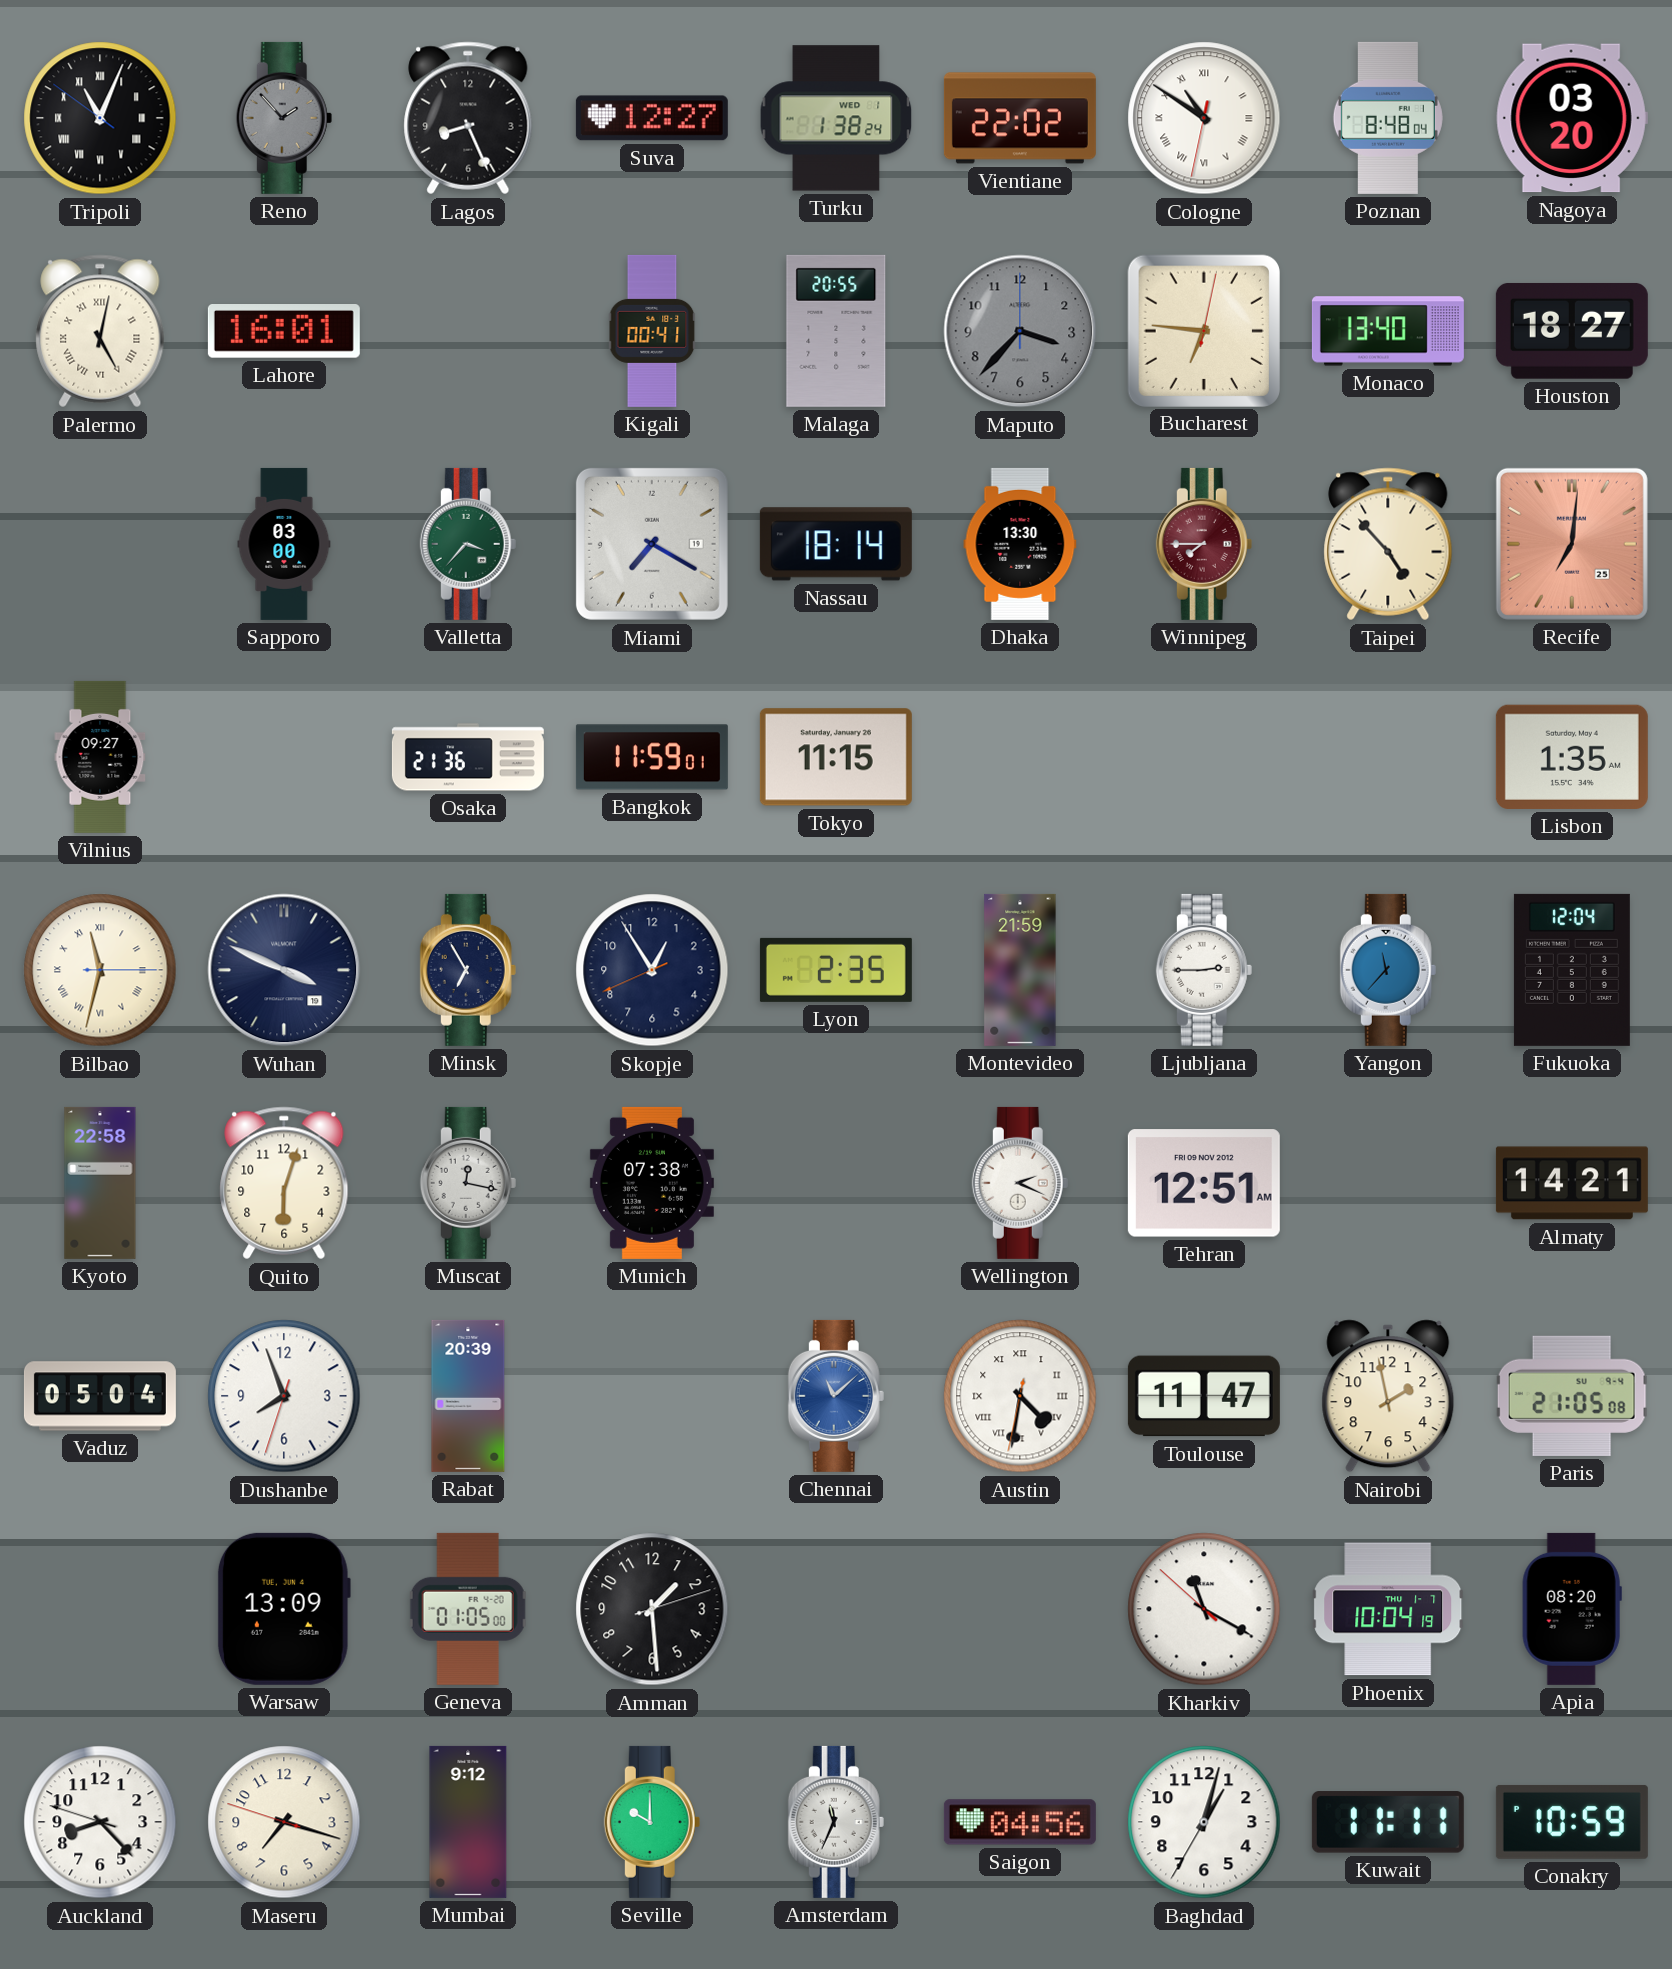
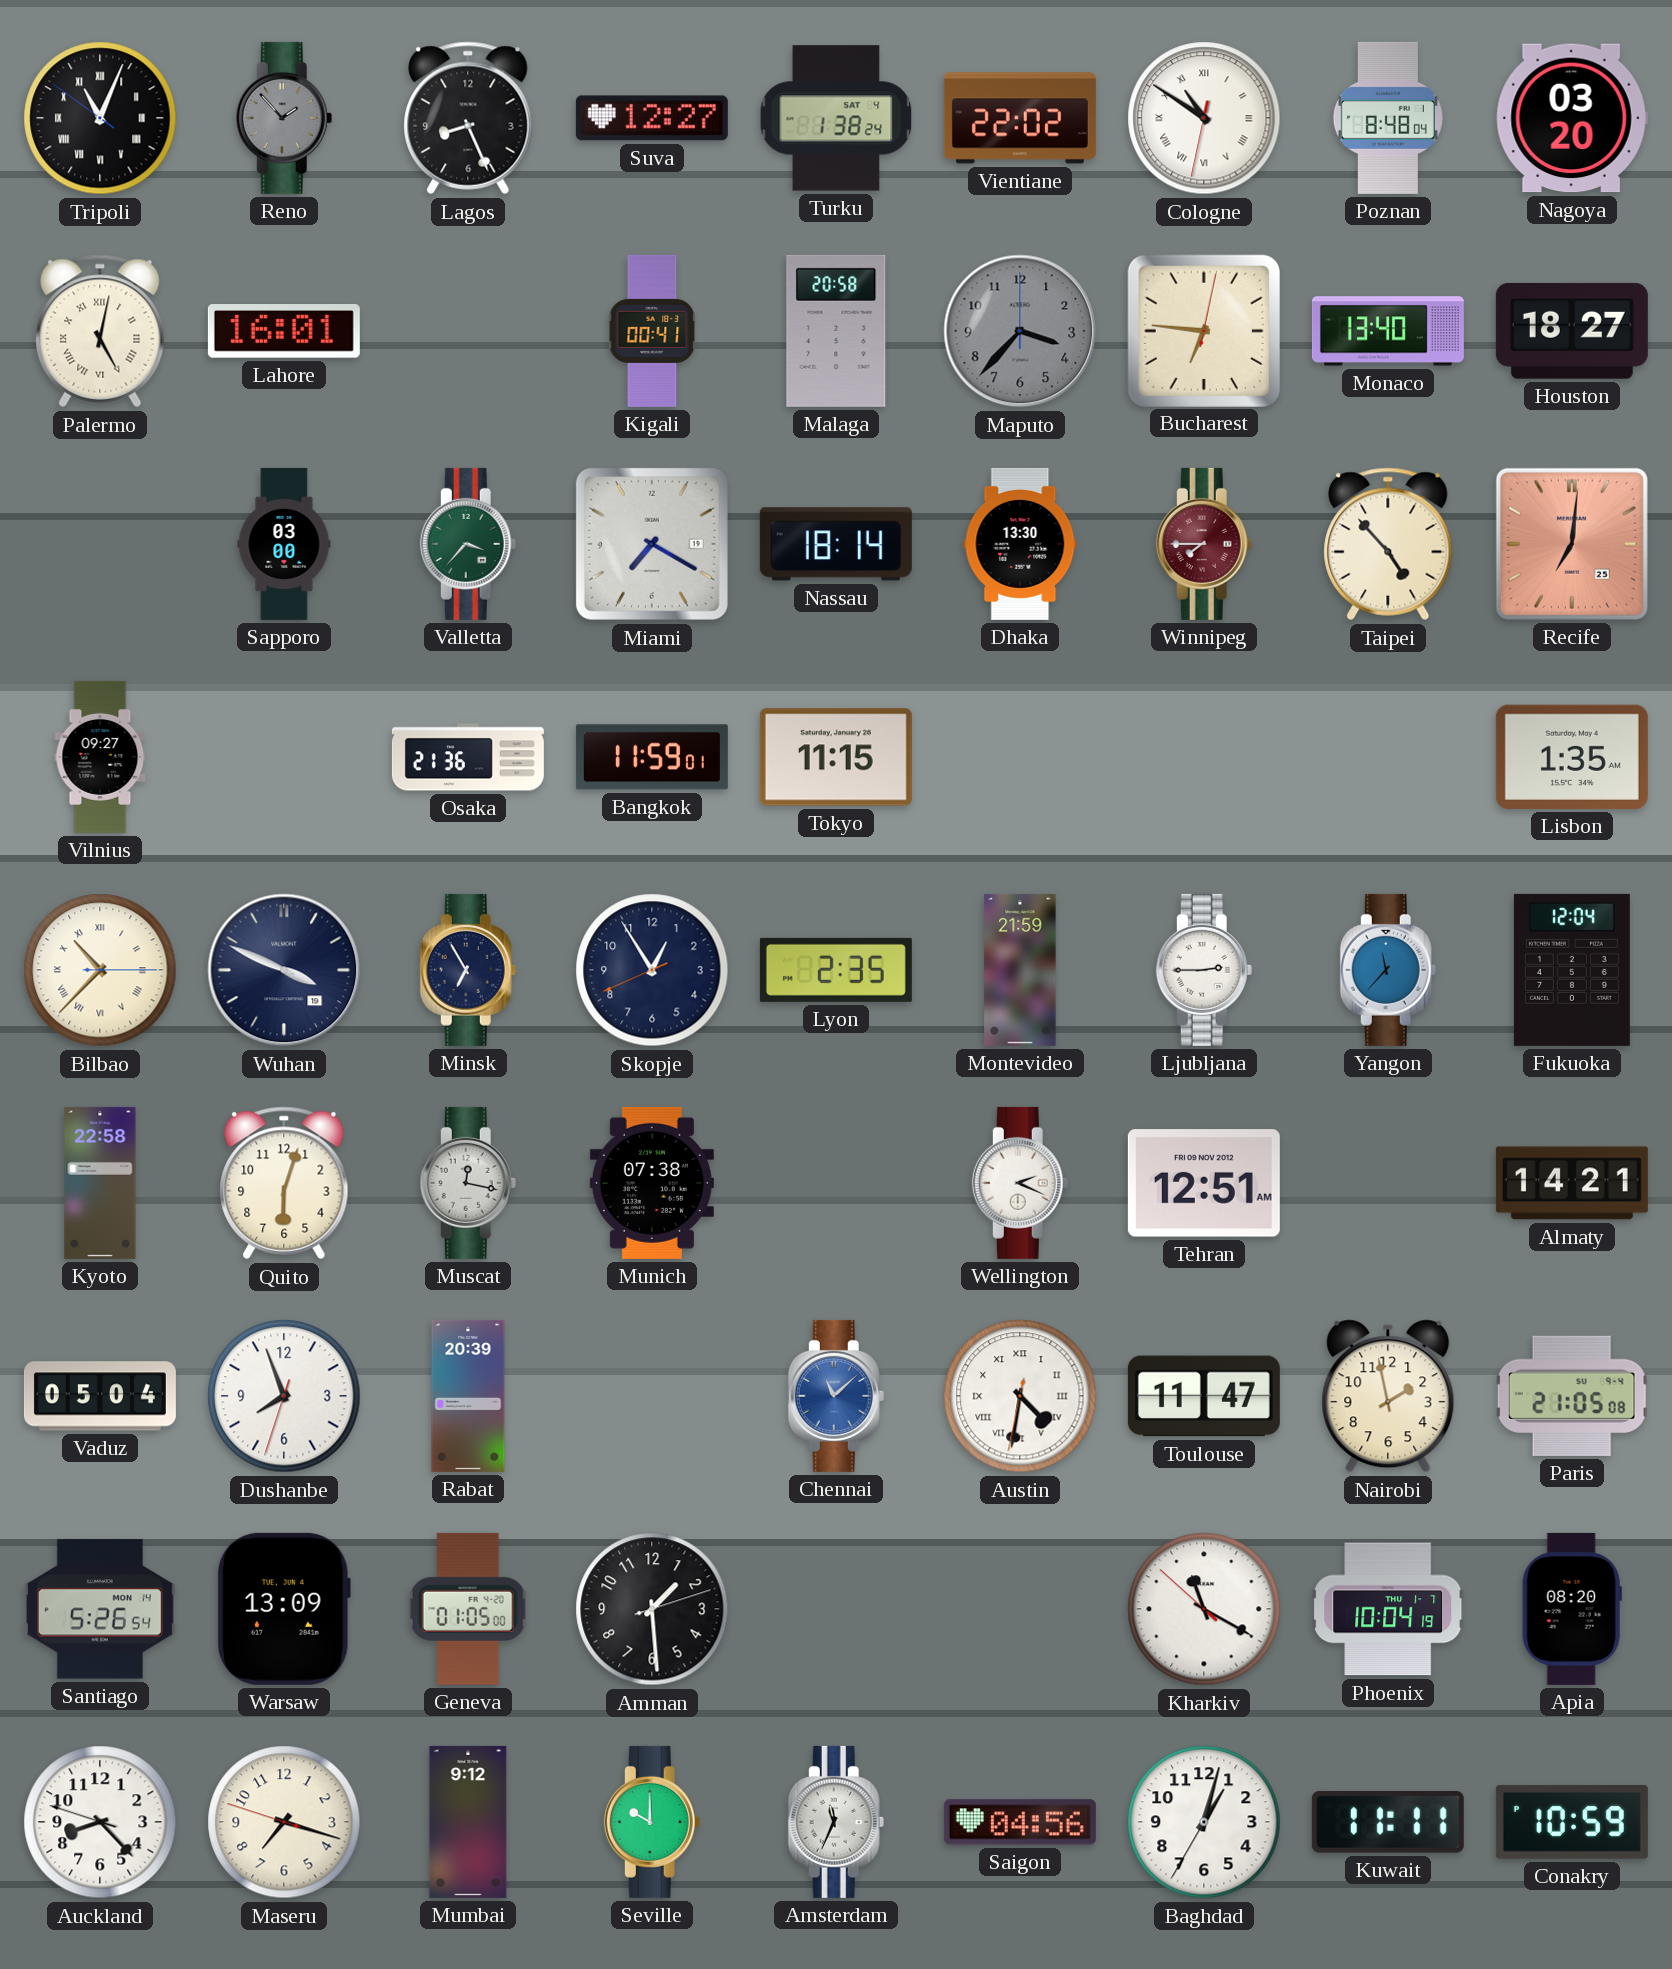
Turku date: WED 1 -> SAT 4
Malaga: 20:55 -> 20:58
Bilbao: 11:32 -> 10:37
Santiago: none -> 5:26
